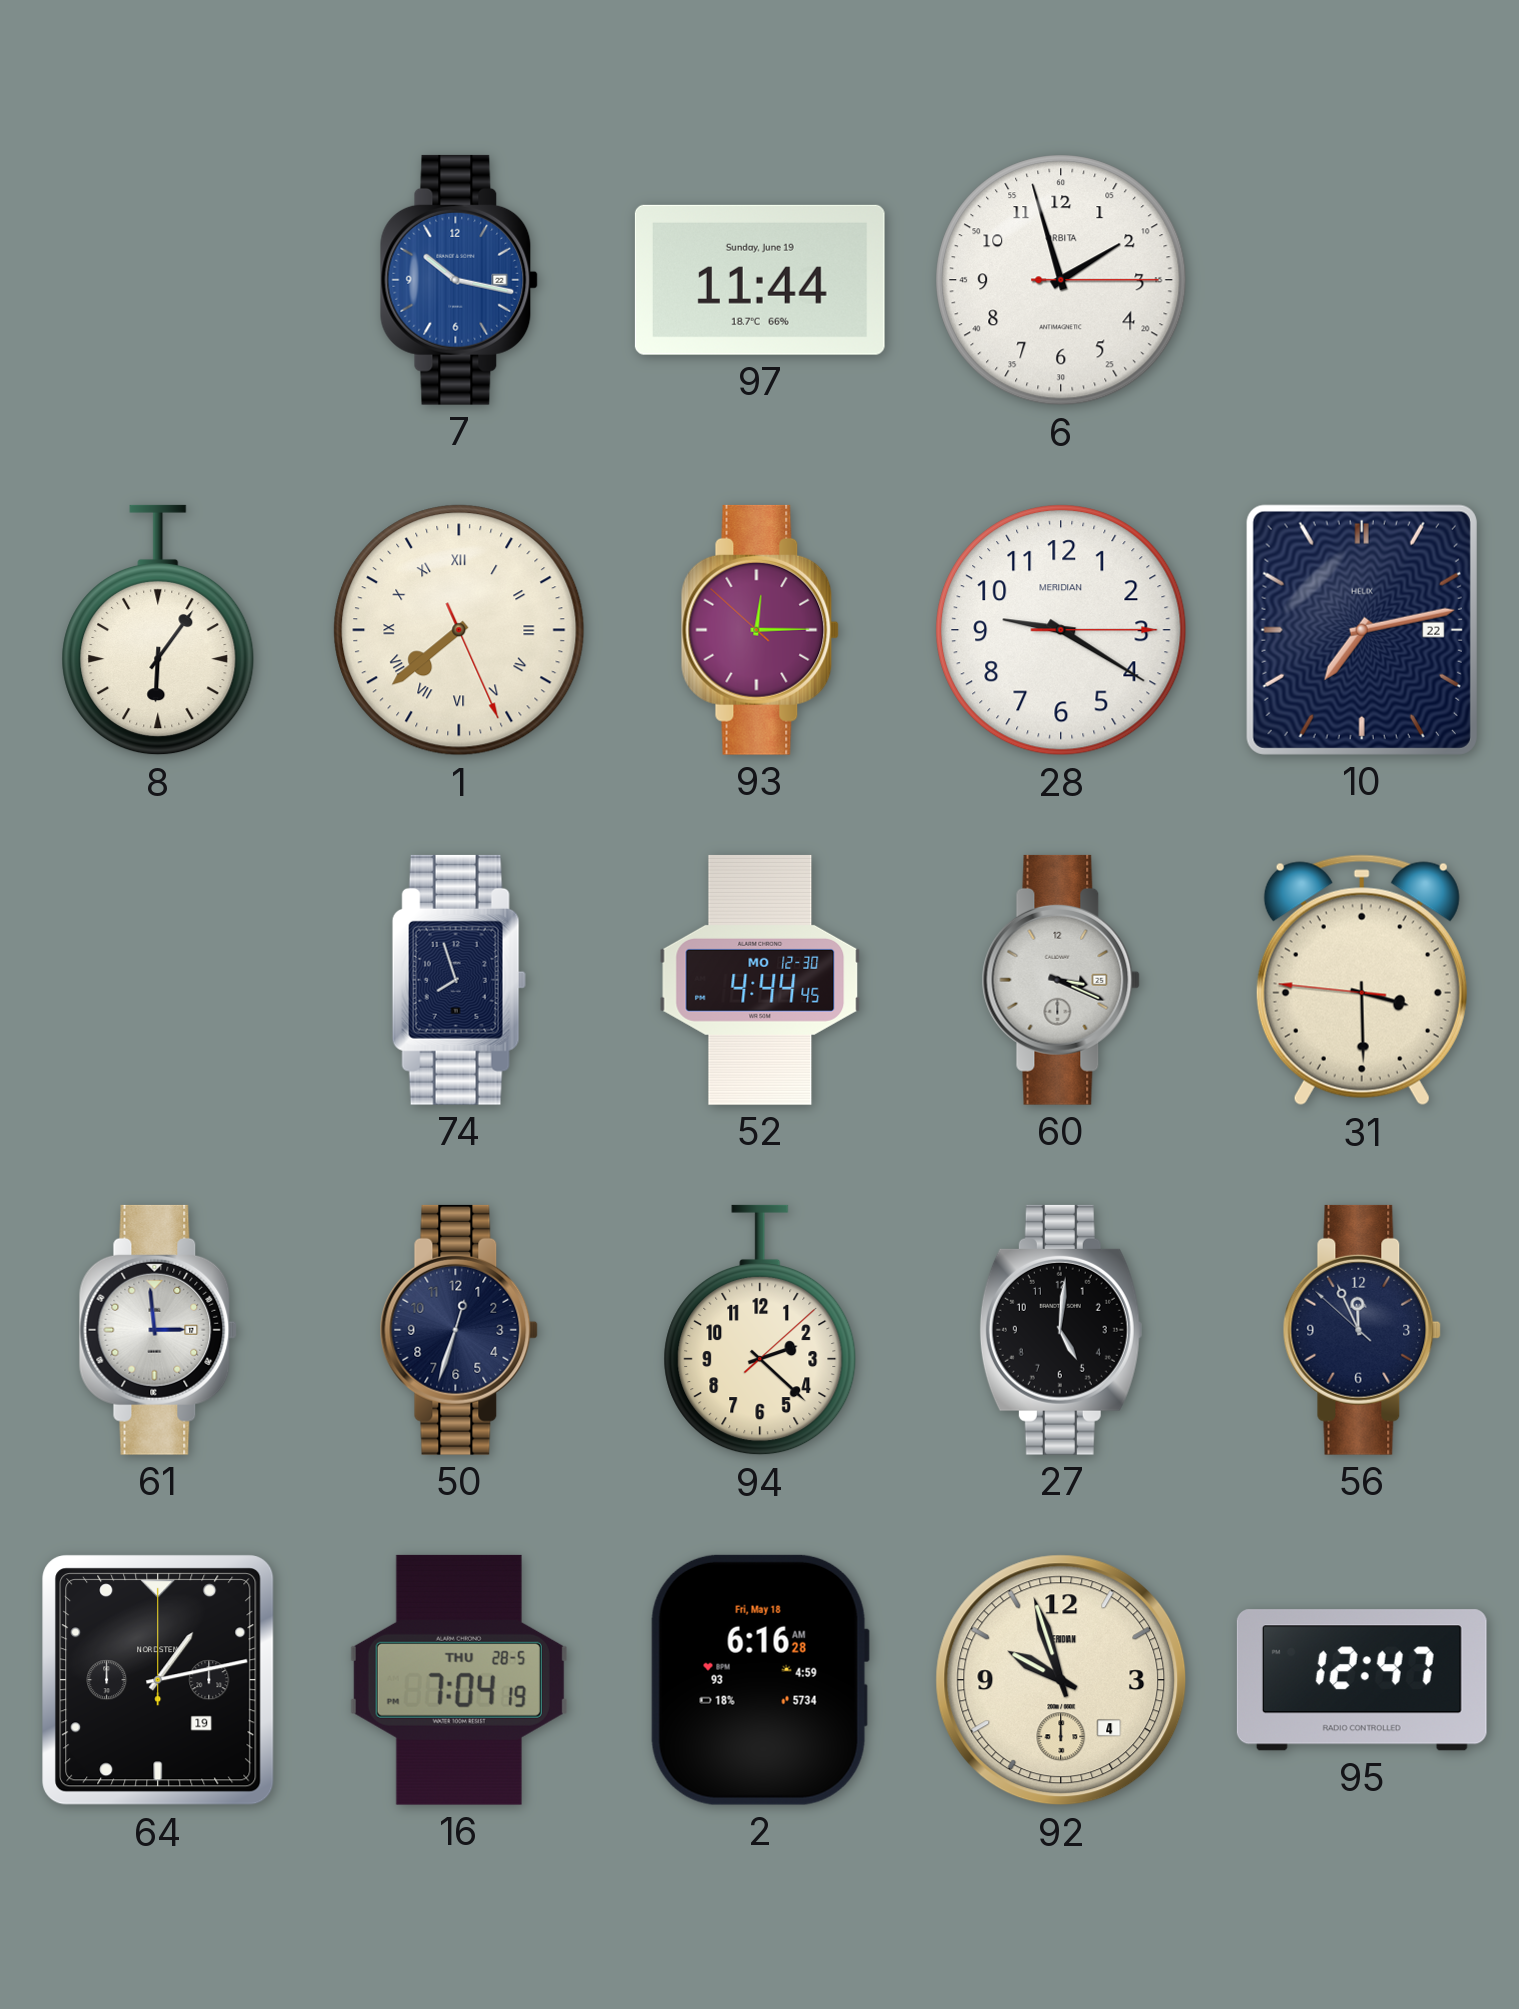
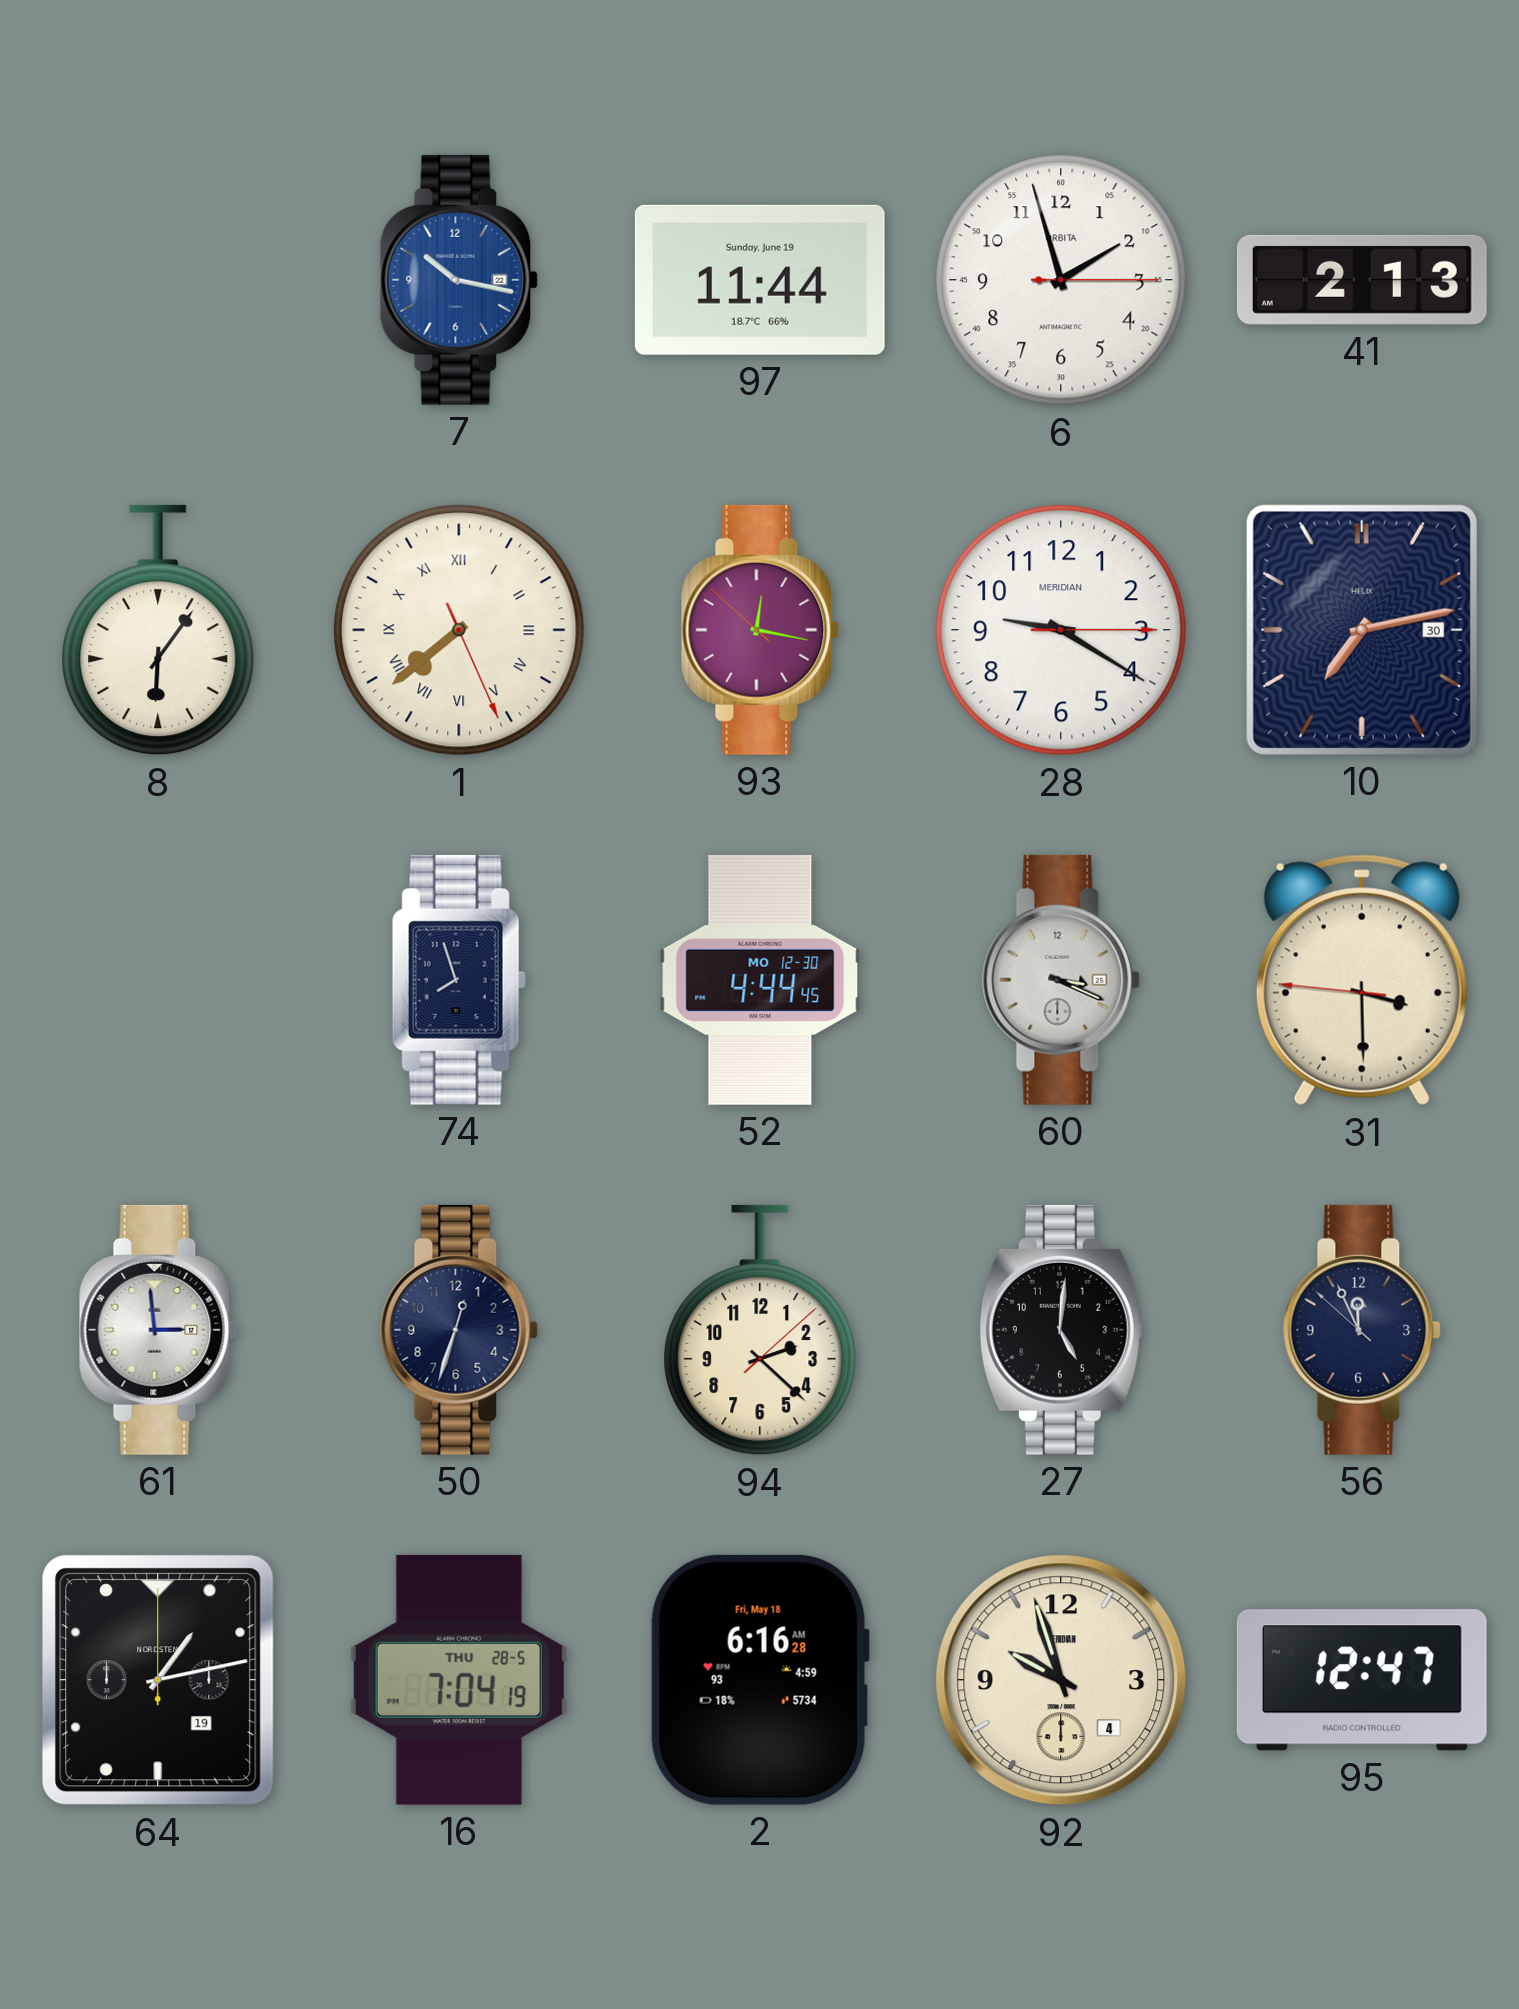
41: none -> 2:13
93: 12:14 -> 12:16
10 date: 22 -> 30
